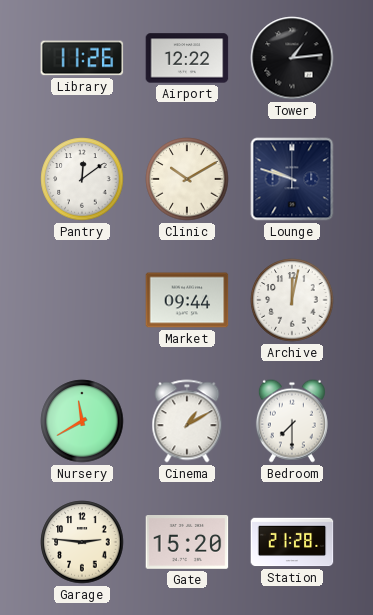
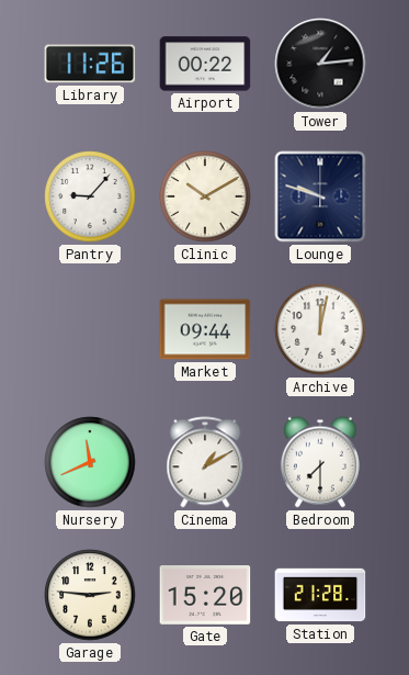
Airport: 12:22 -> 00:22
Pantry: 12:09 -> 9:07
Nursery: 11:40 -> 11:41
